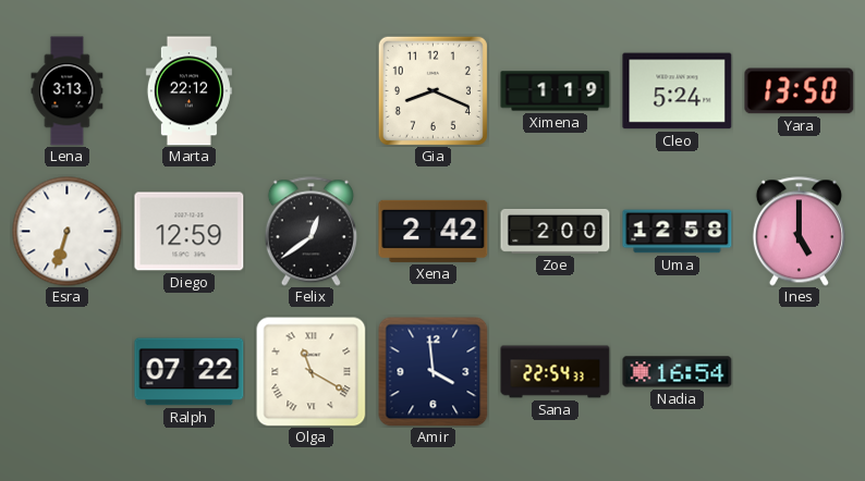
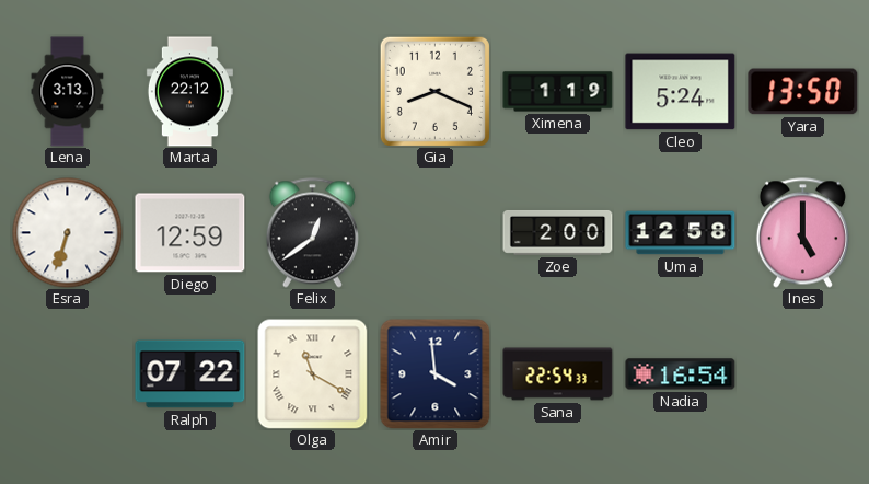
Xena: 2:42 -> none
